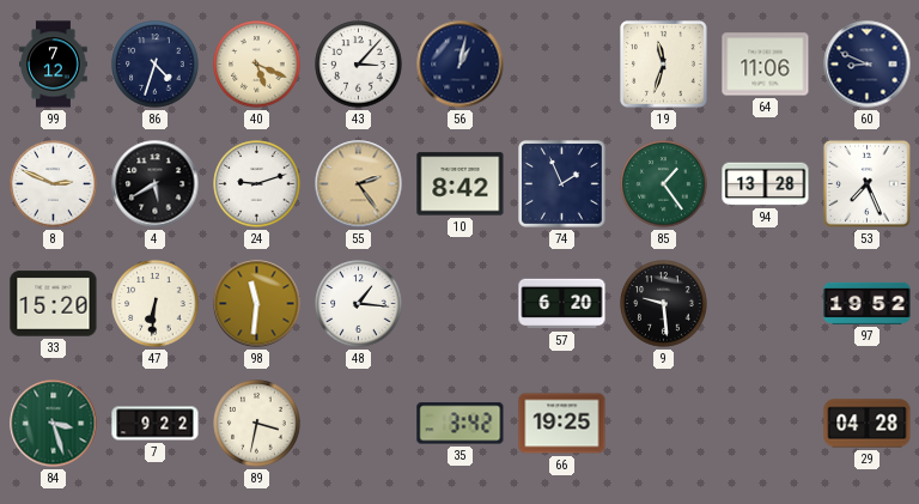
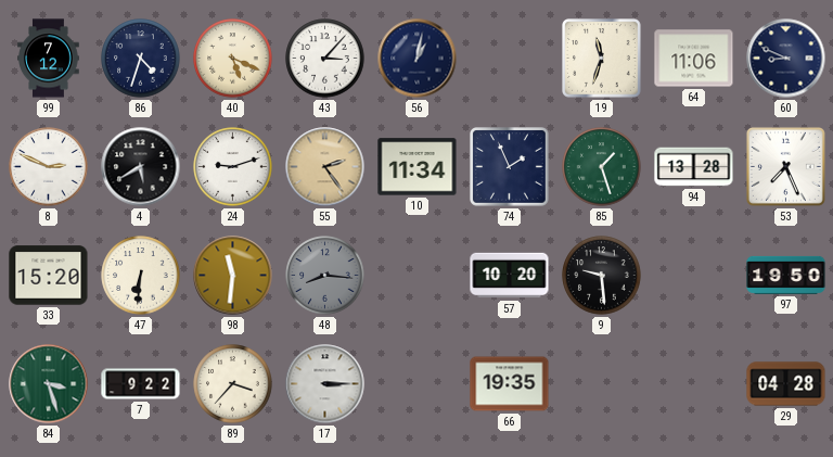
10: 8:42 -> 11:34
85: 1:24 -> 1:27
48: 1:16 -> 8:16
48 dial: white -> grey
57: 6:20 -> 10:20
97: 19:52 -> 19:50
89: 3:32 -> 3:37
17: none -> 3:15
35: 3:42 -> none
66: 19:25 -> 19:35
